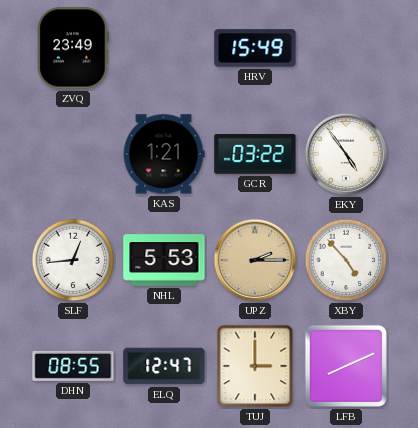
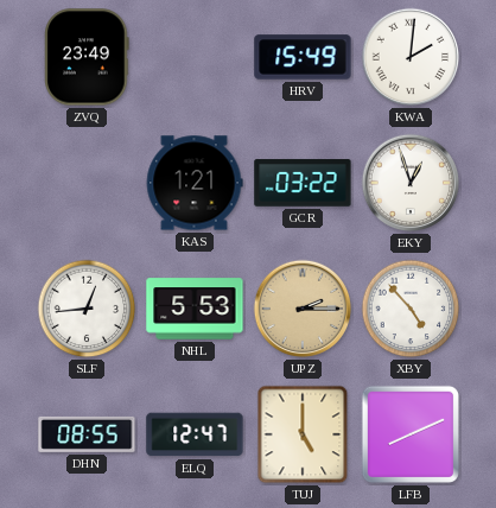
KWA: none -> 2:01
EKY: 4:54 -> 12:57
TUJ: 3:00 -> 5:00
